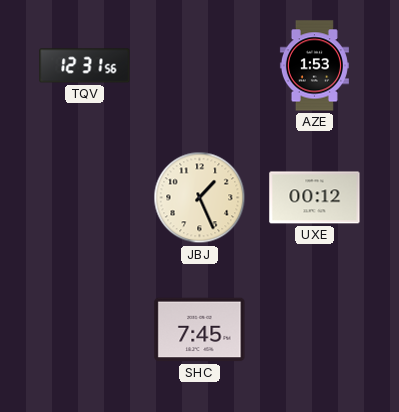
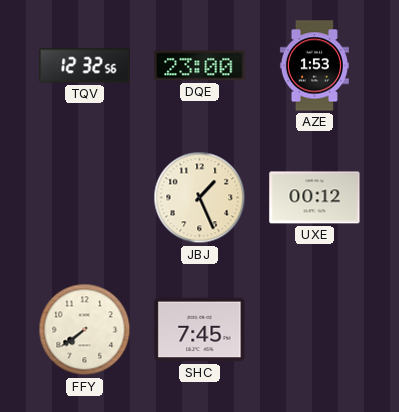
TQV: 12:31 -> 12:32
DQE: none -> 23:00
FFY: none -> 7:39
